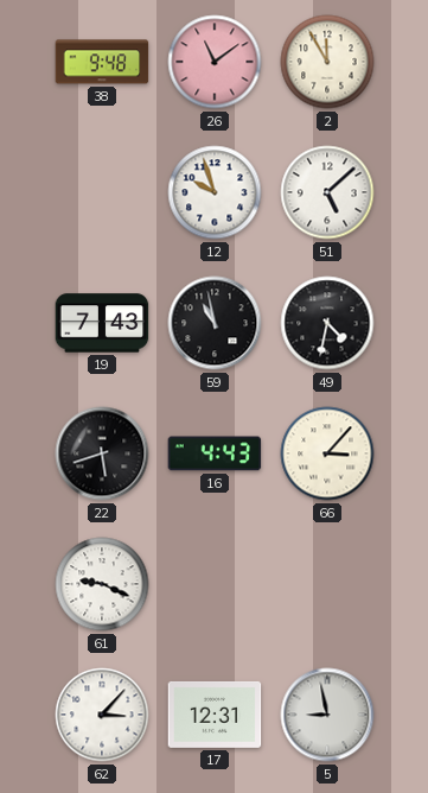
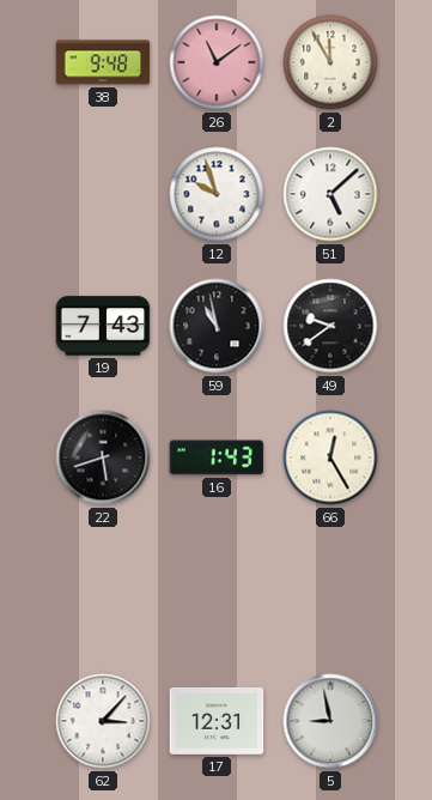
49: 4:32 -> 9:39
16: 4:43 -> 1:43
66: 3:07 -> 12:25
61: 9:19 -> none
